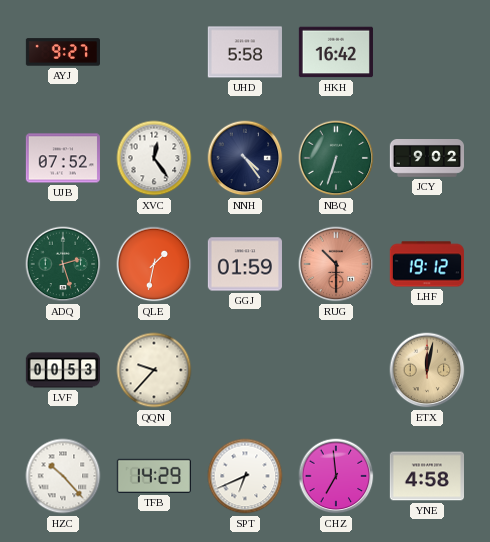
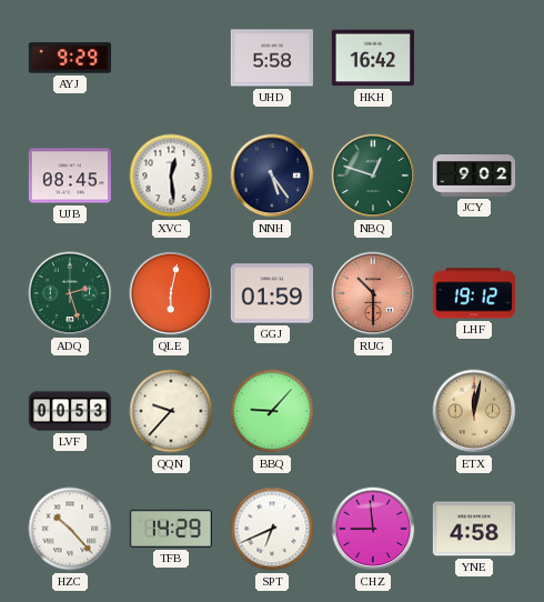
AYJ: 9:27 -> 9:29
UJB: 07:52 -> 08:45
XVC: 12:24 -> 12:29
NNH: 4:24 -> 5:24
NBQ: 6:33 -> 12:48
QLE: 1:32 -> 6:02
BBQ: none -> 9:07
CHZ: 6:59 -> 8:59
